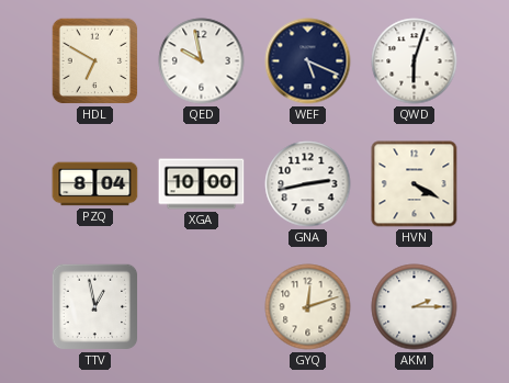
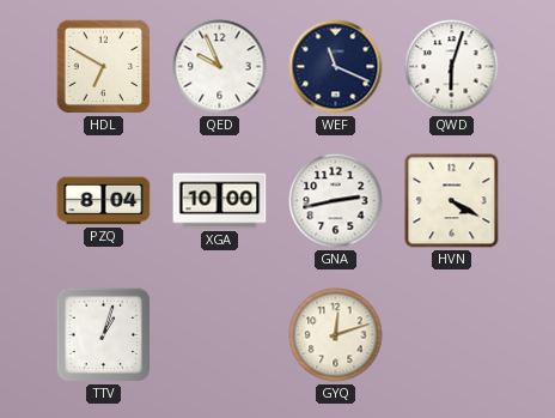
QED: 9:58 -> 9:56
WEF: 5:19 -> 11:19
TTV: 12:58 -> 1:03
AKM: 2:15 -> none
